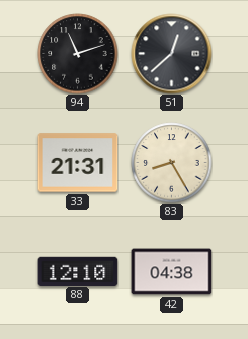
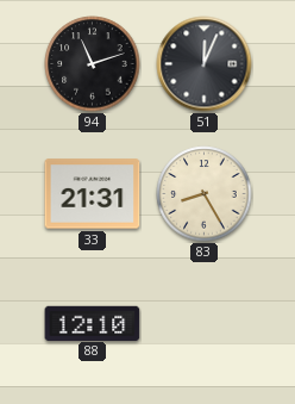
51: 12:38 -> 12:04
42: 04:38 -> none
